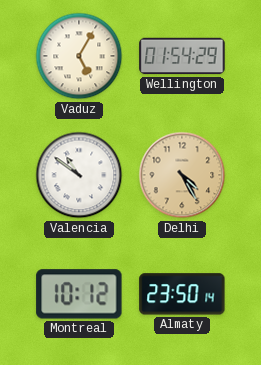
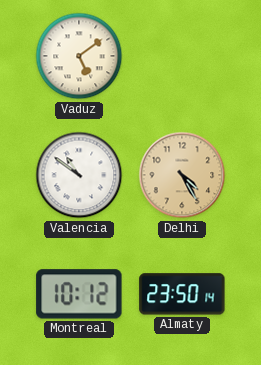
Vaduz: 5:05 -> 5:09
Wellington: 01:54 -> none
